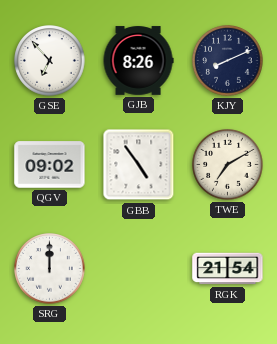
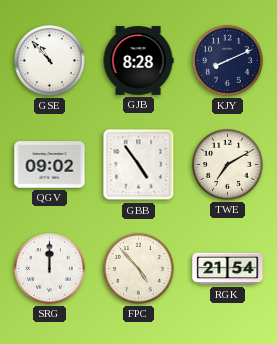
GSE: 6:53 -> 10:53
GJB: 8:26 -> 8:28
FPC: none -> 4:53
